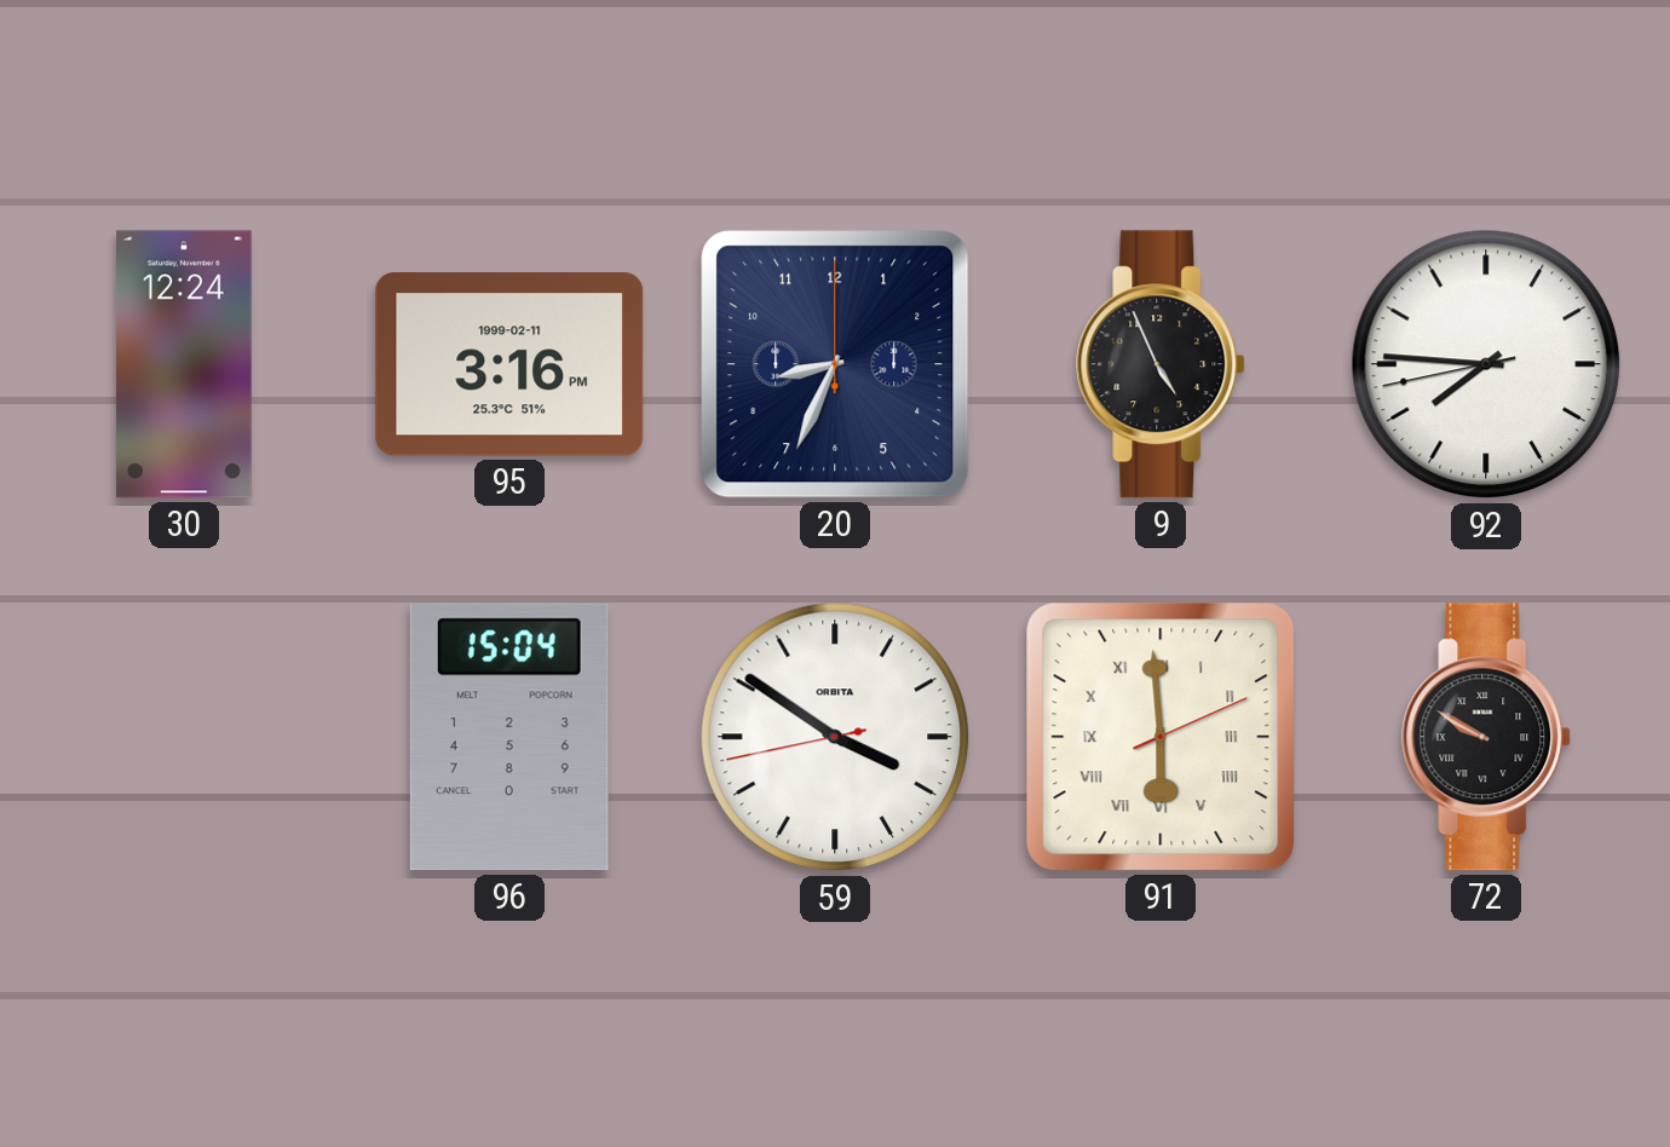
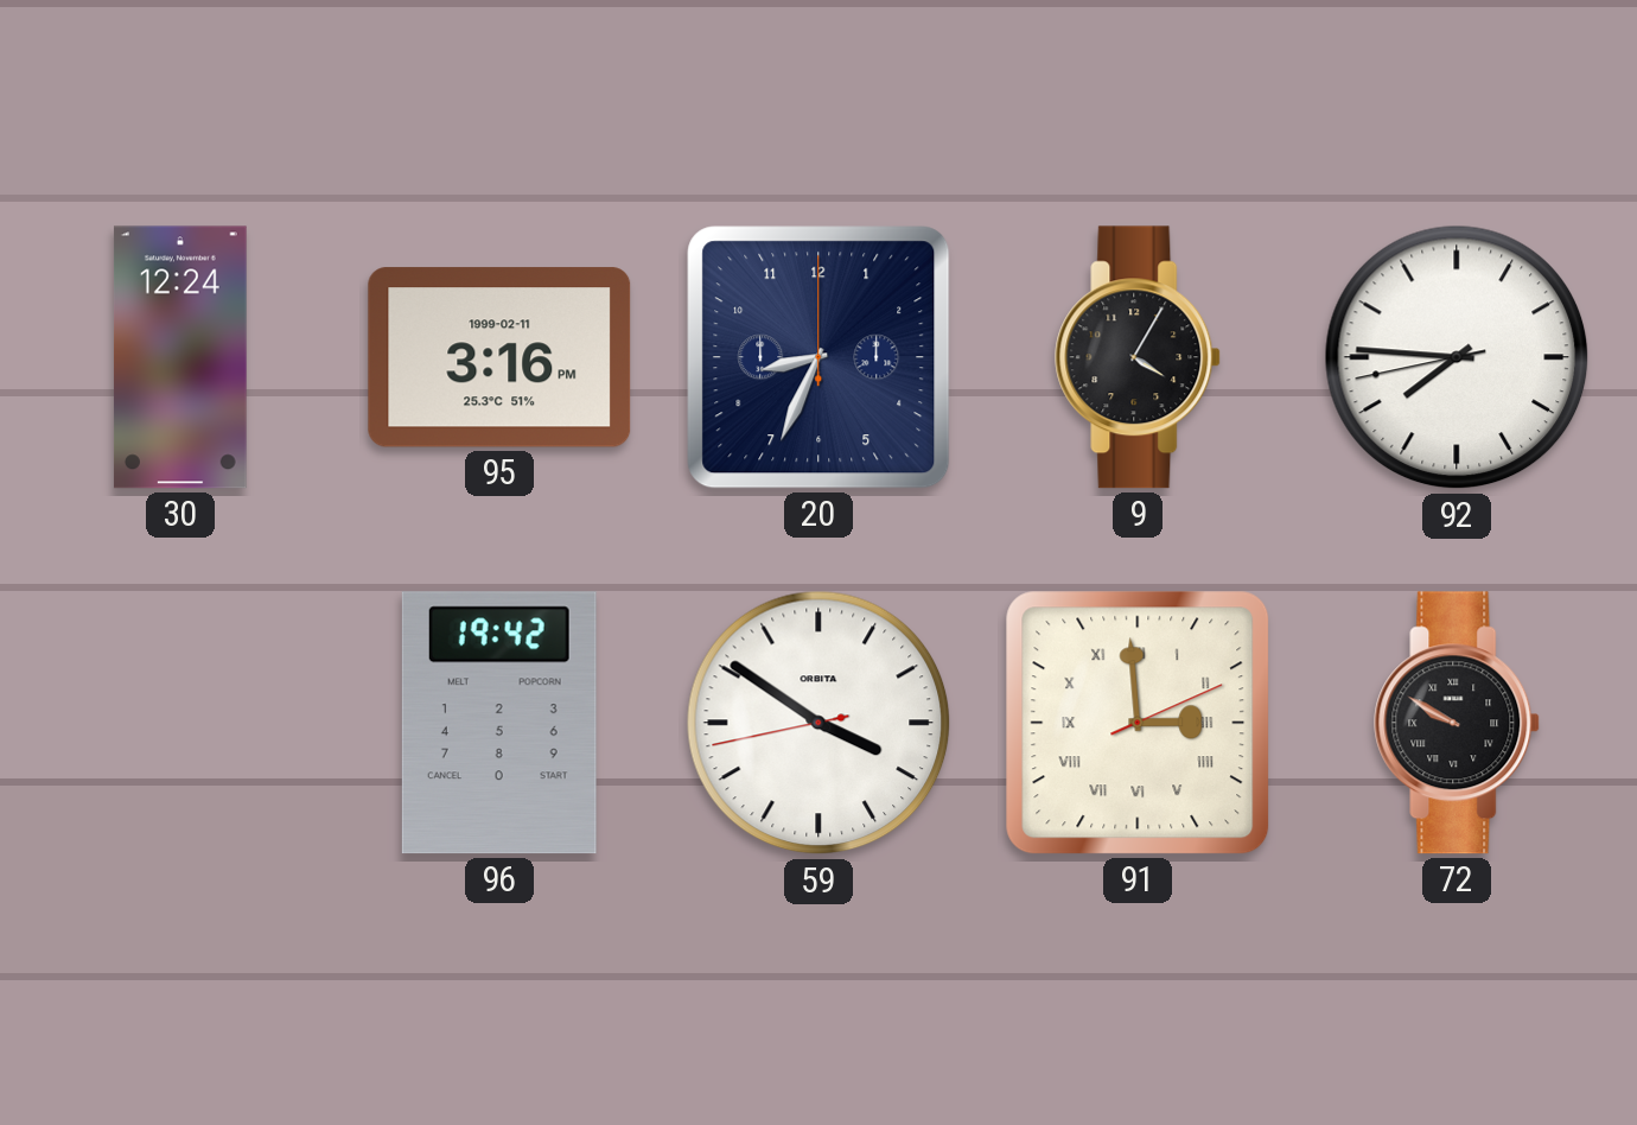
9: 4:56 -> 4:05
96: 15:04 -> 19:42
91: 5:59 -> 2:59
